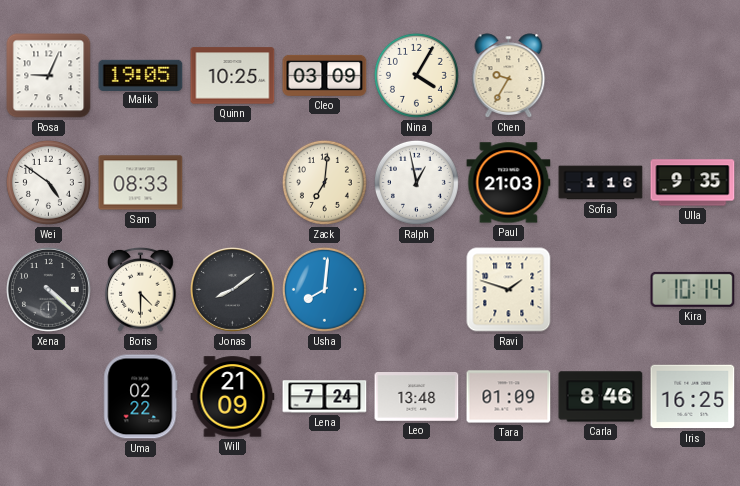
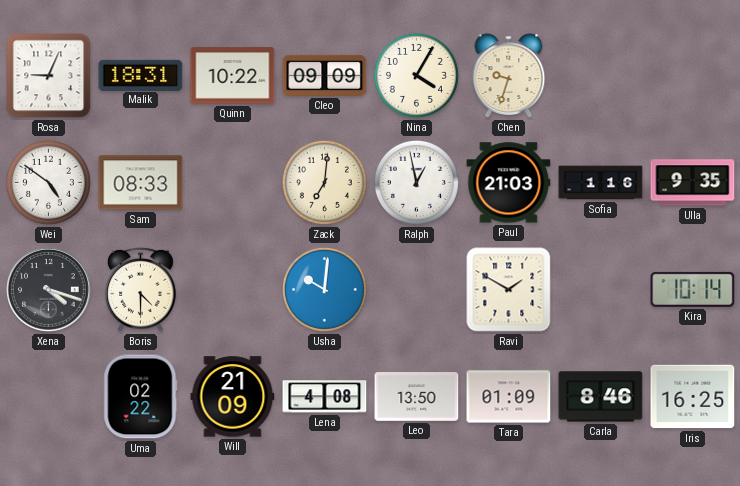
Malik: 19:05 -> 18:31
Quinn: 10:25 -> 10:22
Cleo: 03:09 -> 09:09
Chen: 9:35 -> 9:33
Xena: 4:22 -> 4:18
Jonas: 8:09 -> none
Usha: 8:01 -> 10:01
Ravi: 1:48 -> 1:50
Lena: 7:24 -> 4:08
Leo: 13:48 -> 13:50
